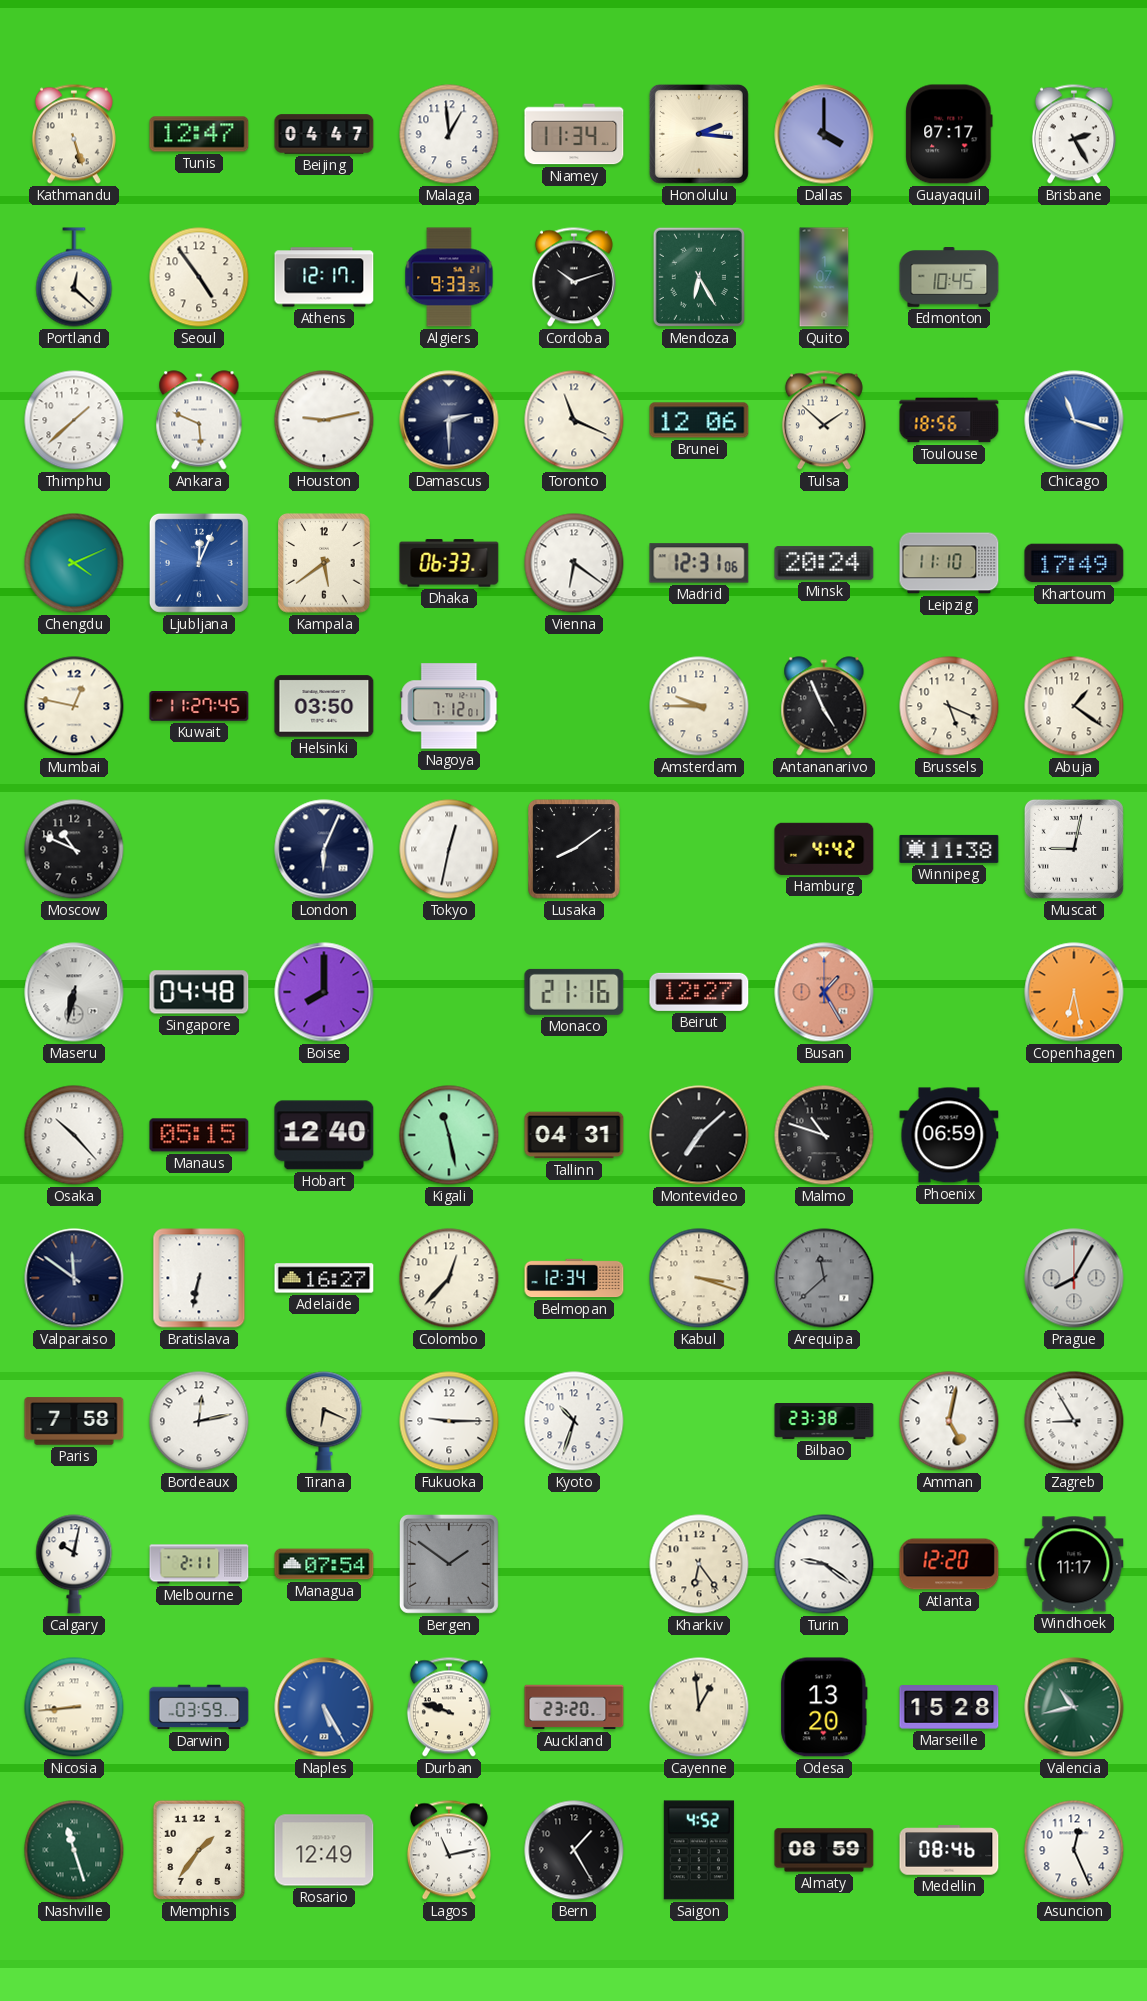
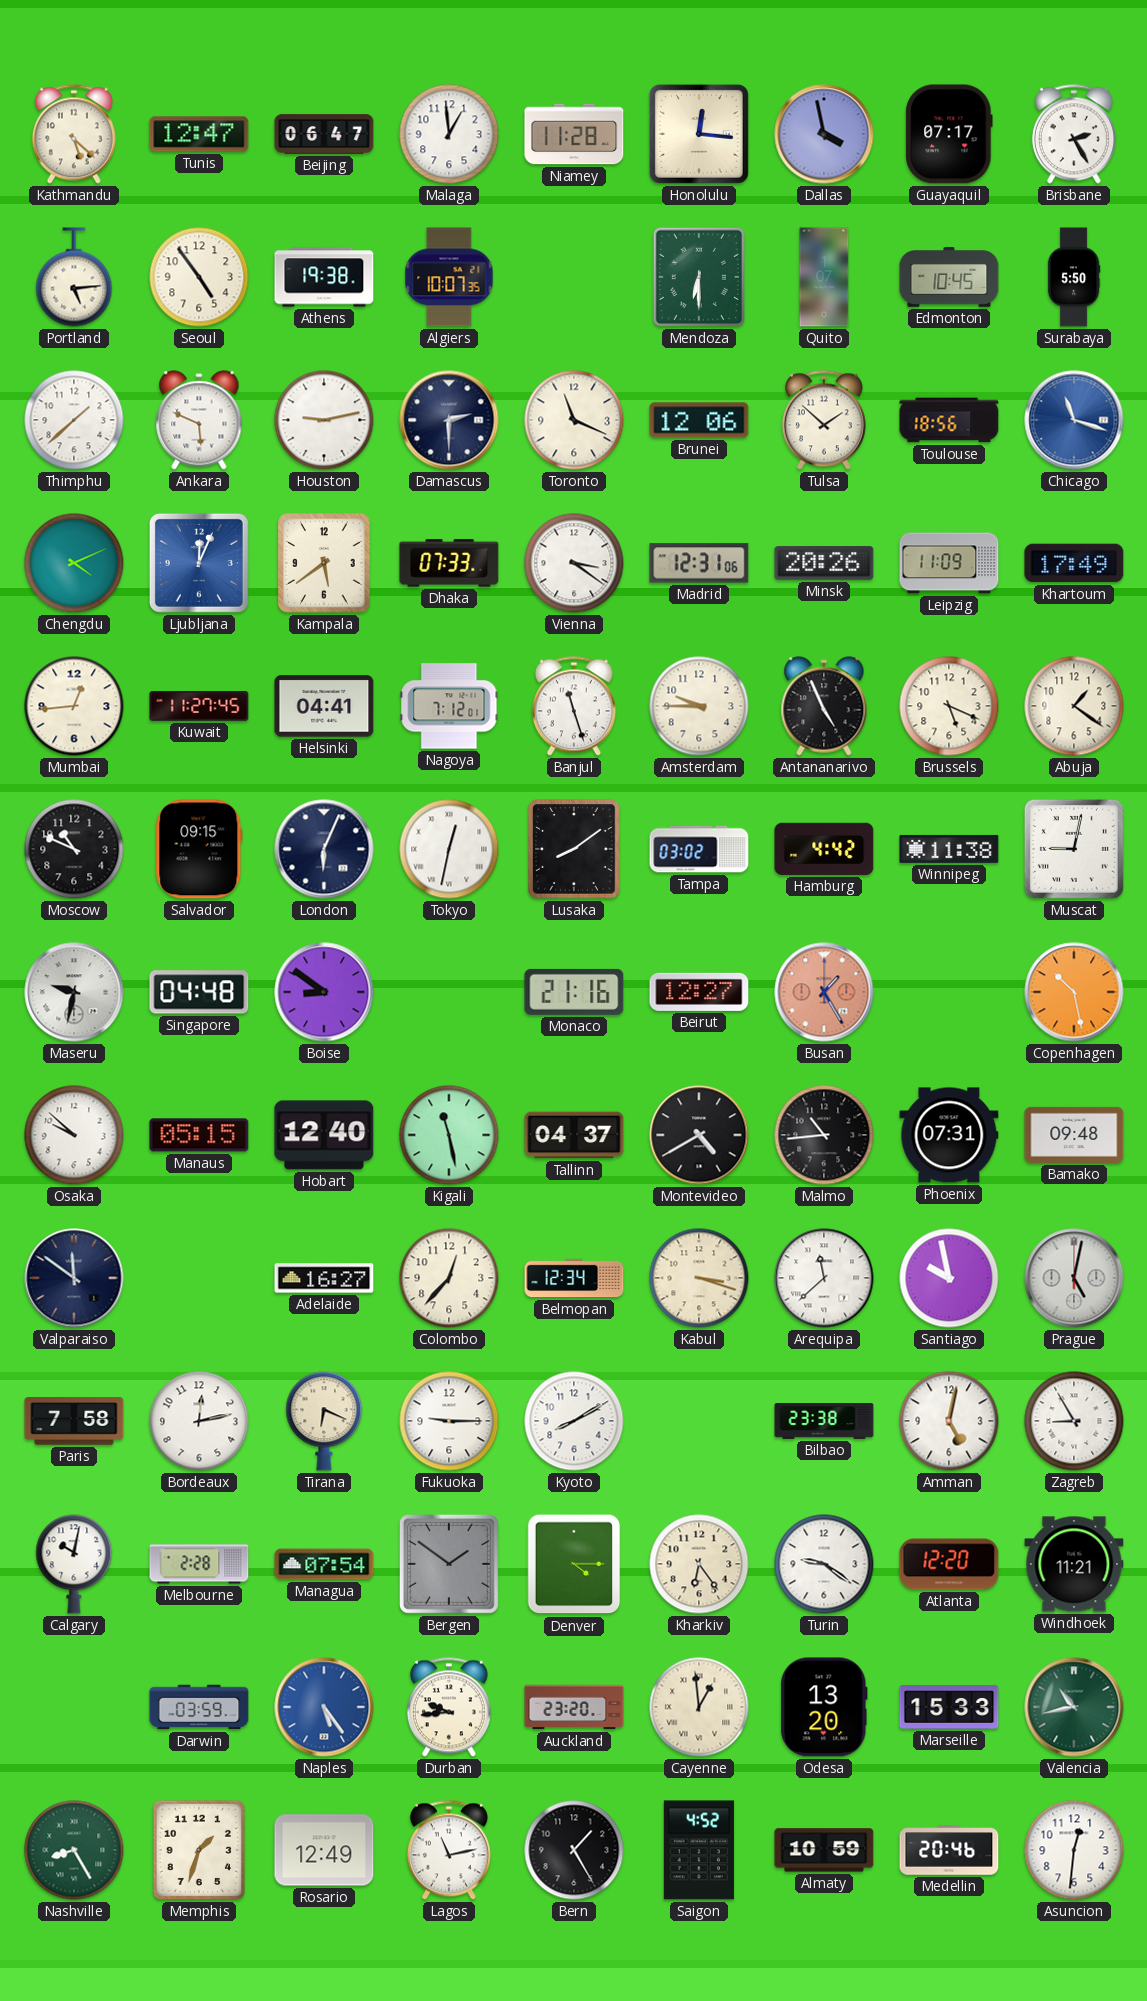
Kathmandu: 5:27 -> 5:22
Beijing: 04:47 -> 06:47
Niamey: 11:34 -> 11:28
Honolulu: 2:16 -> 12:16
Dallas: 4:00 -> 3:58
Portland: 12:22 -> 5:14
Athens: 12:17 -> 19:38
Algiers: 9:33 -> 10:07
Cordoba: 10:12 -> none
Mendoza: 6:25 -> 6:30
Surabaya: none -> 5:50
Dhaka: 06:33 -> 07:33
Vienna: 6:21 -> 3:21
Minsk: 20:24 -> 20:26
Leipzig: 11:10 -> 11:09
Mumbai: 12:47 -> 12:44
Helsinki: 03:50 -> 04:41
Banjul: none -> 11:27
Salvador: none -> 09:15
Tampa: none -> 03:02
Maseru: 6:32 -> 9:32
Boise: 8:00 -> 8:51
Copenhagen: 6:28 -> 10:28
Osaka: 10:23 -> 9:52
Tallinn: 04:31 -> 04:37
Montevideo: 7:08 -> 4:40
Malmo: 10:48 -> 10:44
Phoenix: 06:59 -> 07:31
Bamako: none -> 09:48
Bratislava: 6:32 -> none
Arequipa dial: grey -> white
Santiago: none -> 9:58
Prague: 8:05 -> 5:02
Kyoto: 10:33 -> 8:10
Melbourne: 2:11 -> 2:28
Denver: none -> 4:15
Windhoek: 11:17 -> 11:21
Nicosia: 8:44 -> none
Naples: 5:25 -> 5:24
Durban: 9:48 -> 9:44
Marseille: 15:28 -> 15:33
Nashville: 11:27 -> 8:25
Memphis: 1:36 -> 1:33
Almaty: 08:59 -> 10:59
Medellin: 08:46 -> 20:46
Asuncion: 12:26 -> 12:31
